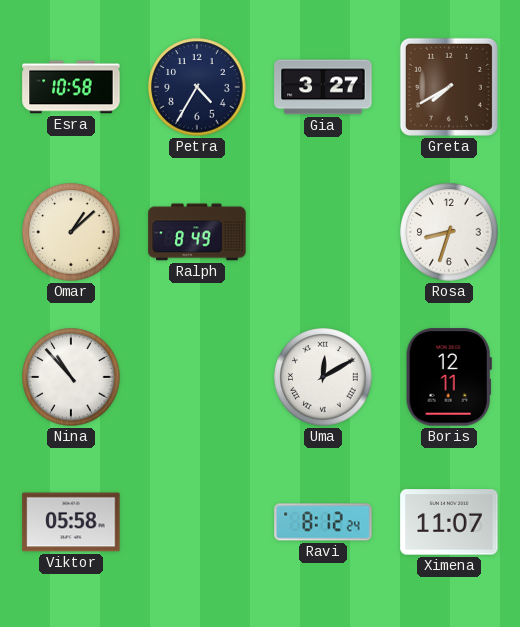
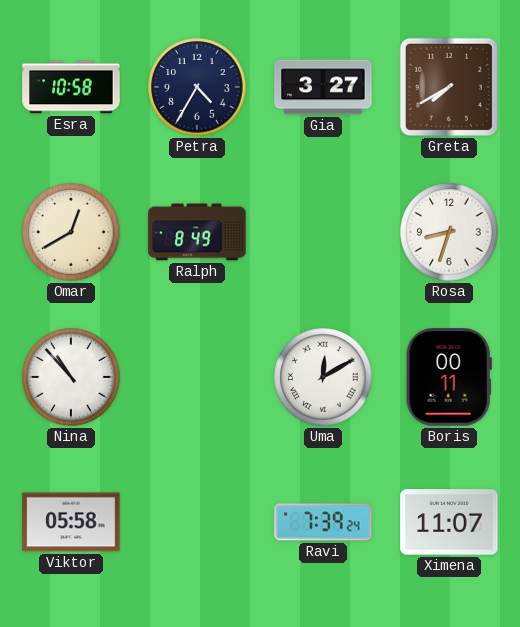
Omar: 1:08 -> 12:40
Boris: 12:11 -> 00:11
Ravi: 8:12 -> 7:39
